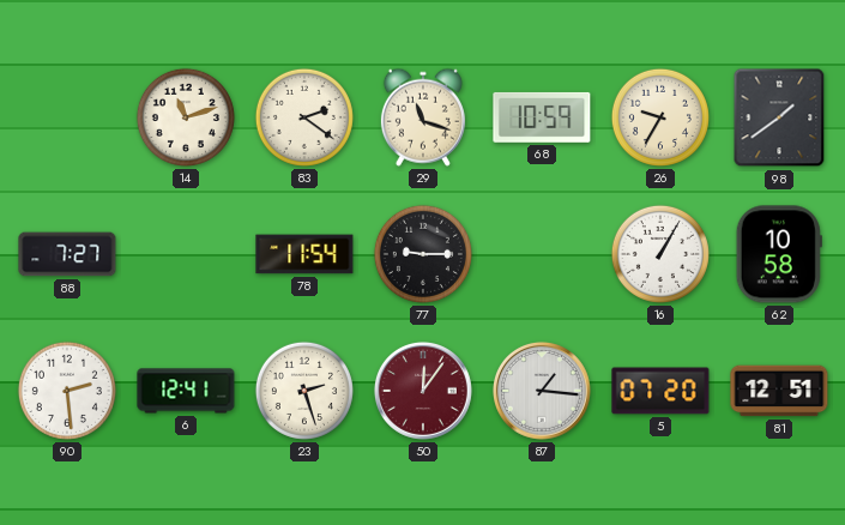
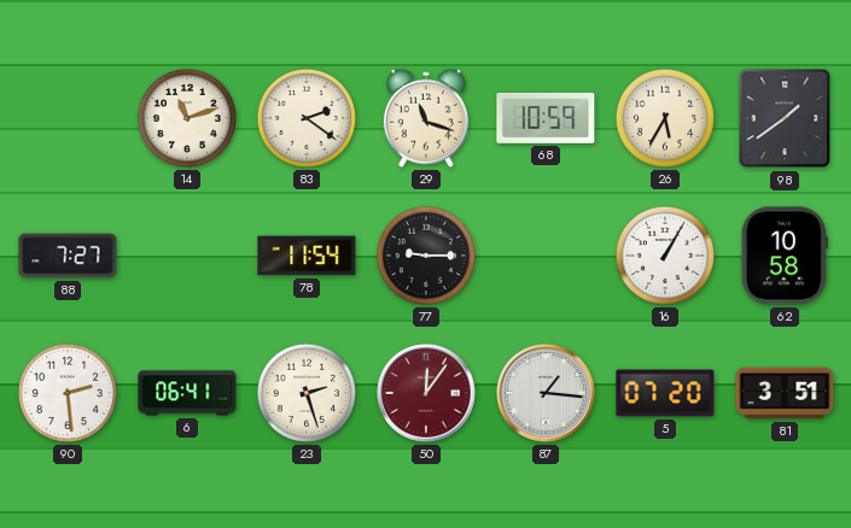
26: 9:35 -> 5:35
6: 12:41 -> 06:41
81: 12:51 -> 3:51
